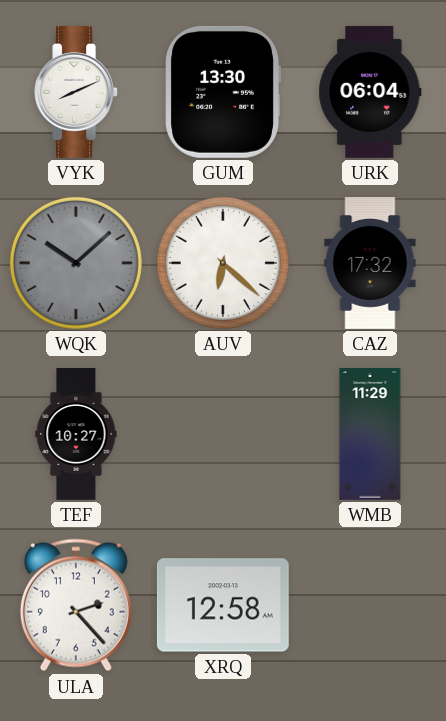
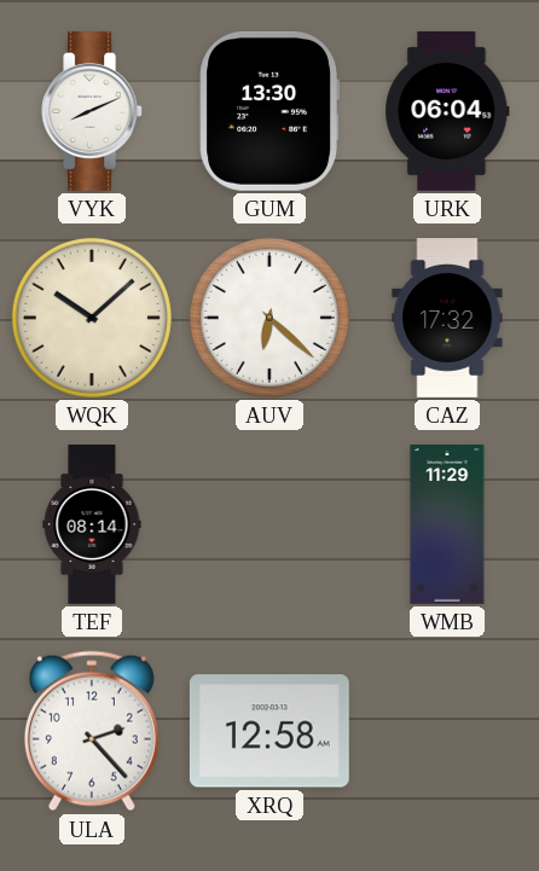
WQK dial: grey -> cream
TEF: 10:27 -> 08:14
